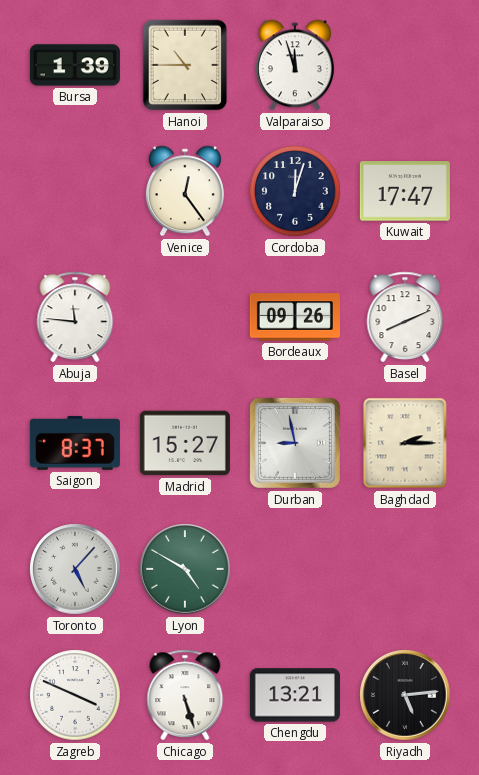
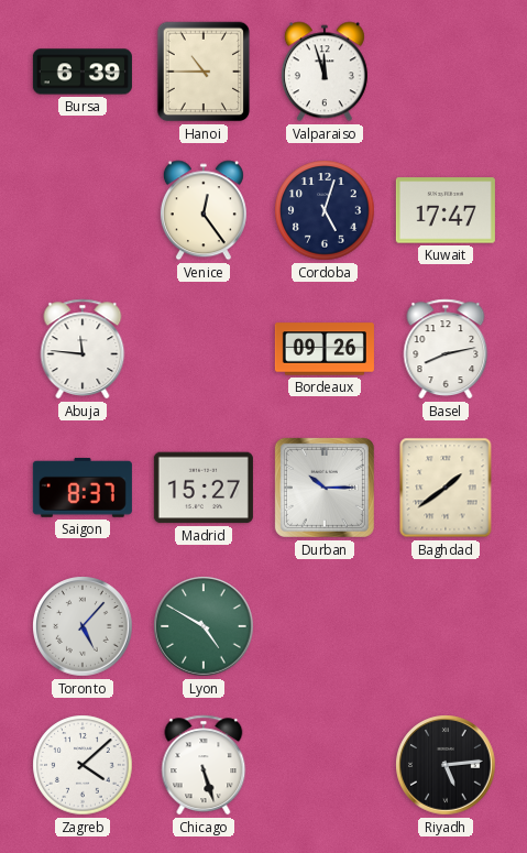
Bursa: 1:39 -> 6:39
Cordoba: 12:03 -> 5:03
Basel: 8:11 -> 8:13
Durban: 8:58 -> 10:15
Baghdad: 2:15 -> 1:39
Zagreb: 3:49 -> 4:08
Chengdu: 13:21 -> none
